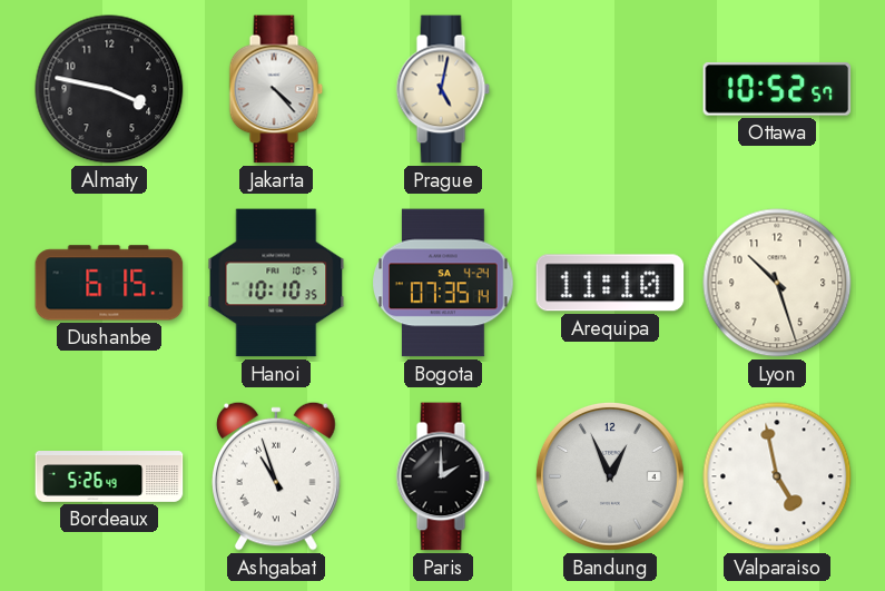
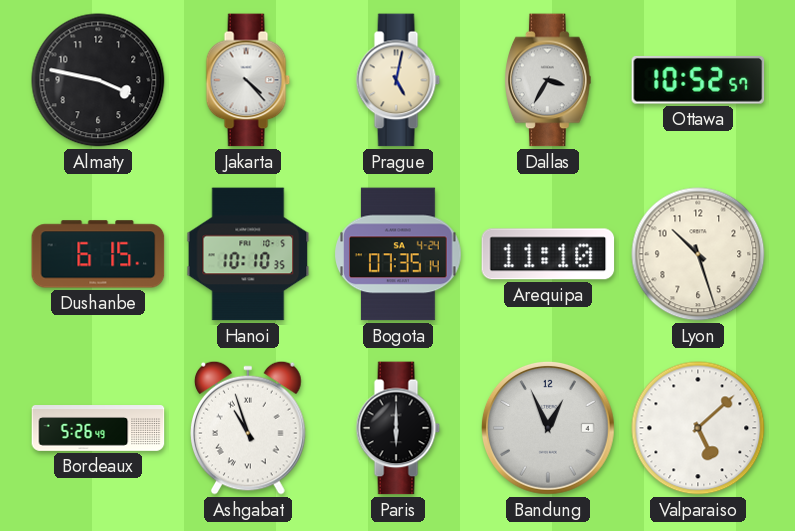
Dallas: none -> 3:35
Paris: 2:00 -> 6:00
Valparaiso: 4:58 -> 5:08
